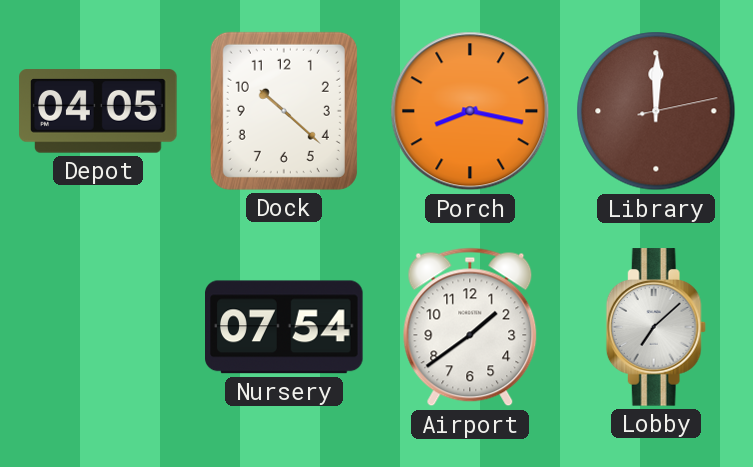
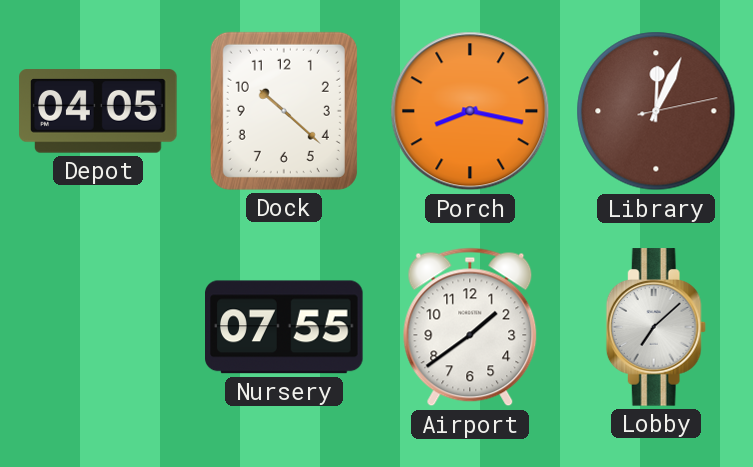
Library: 12:00 -> 12:04
Nursery: 07:54 -> 07:55
